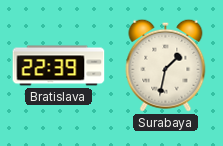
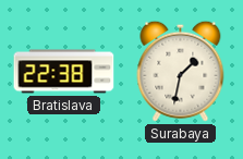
Bratislava: 22:39 -> 22:38
